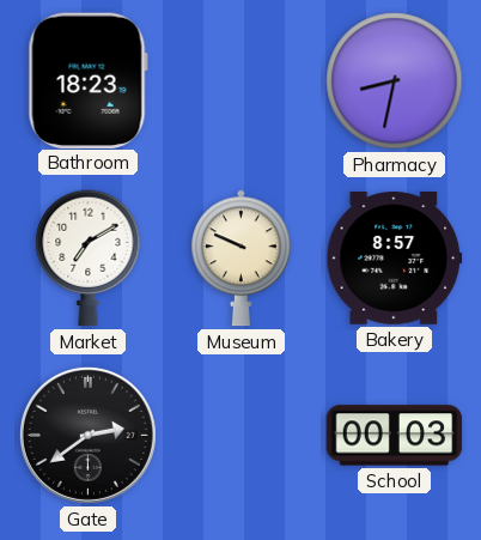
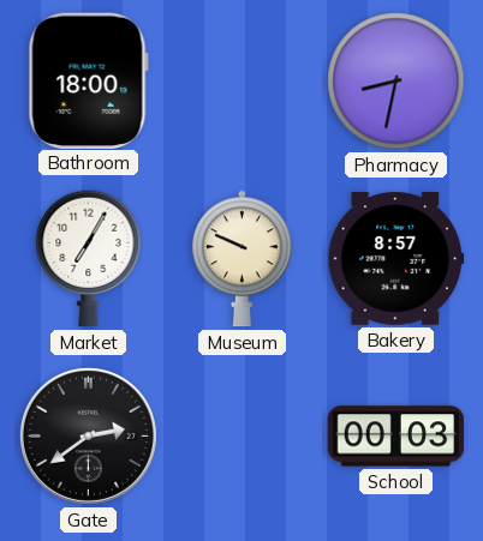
Bathroom: 18:23 -> 18:00
Market: 7:10 -> 7:05
